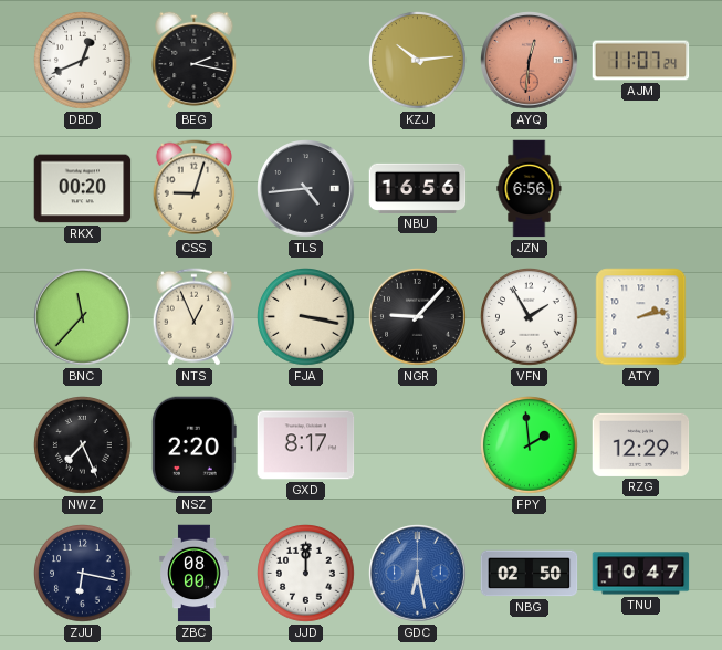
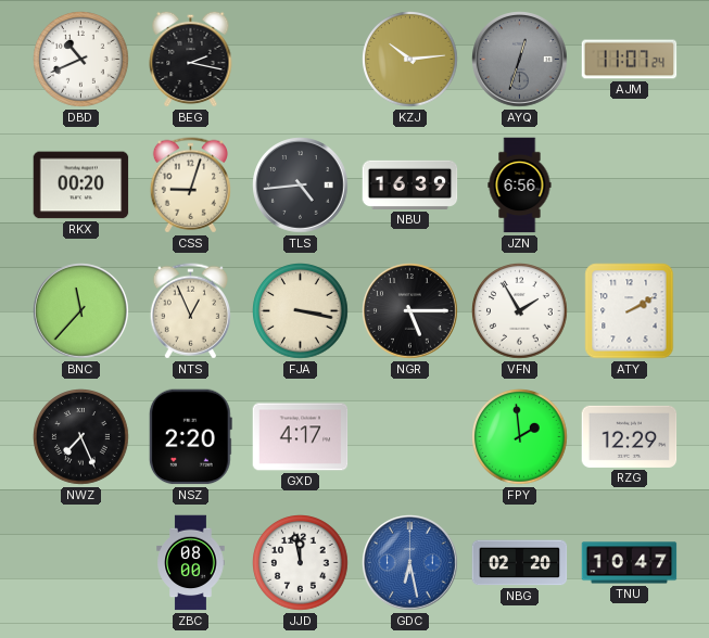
DBD: 12:41 -> 10:41
AYQ: 12:31 -> 12:33
AYQ dial: salmon -> grey
NBU: 16:56 -> 16:39
NGR: 9:07 -> 5:15
ATY: 2:13 -> 2:10
GXD: 8:17 -> 4:17
ZJU: 6:17 -> none
JJD: 12:00 -> 11:58
NBG: 02:50 -> 02:20
